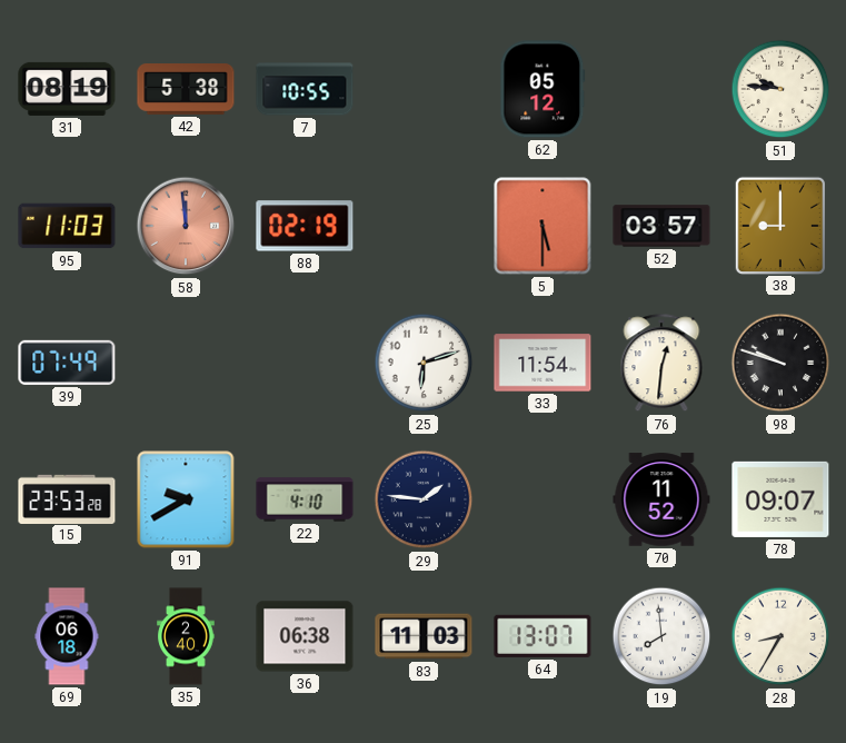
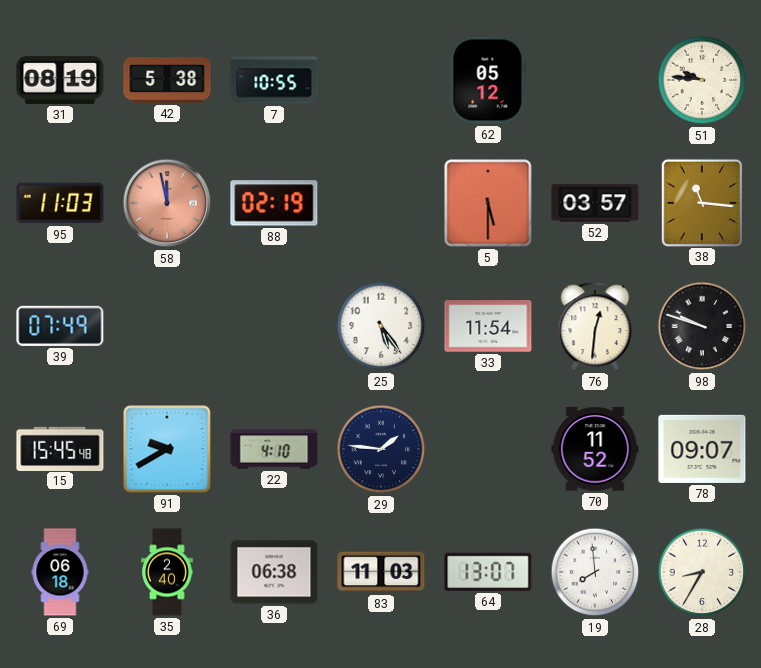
58: 11:59 -> 11:58
38: 9:00 -> 11:16
25: 6:12 -> 5:24
15: 23:53 -> 15:45
